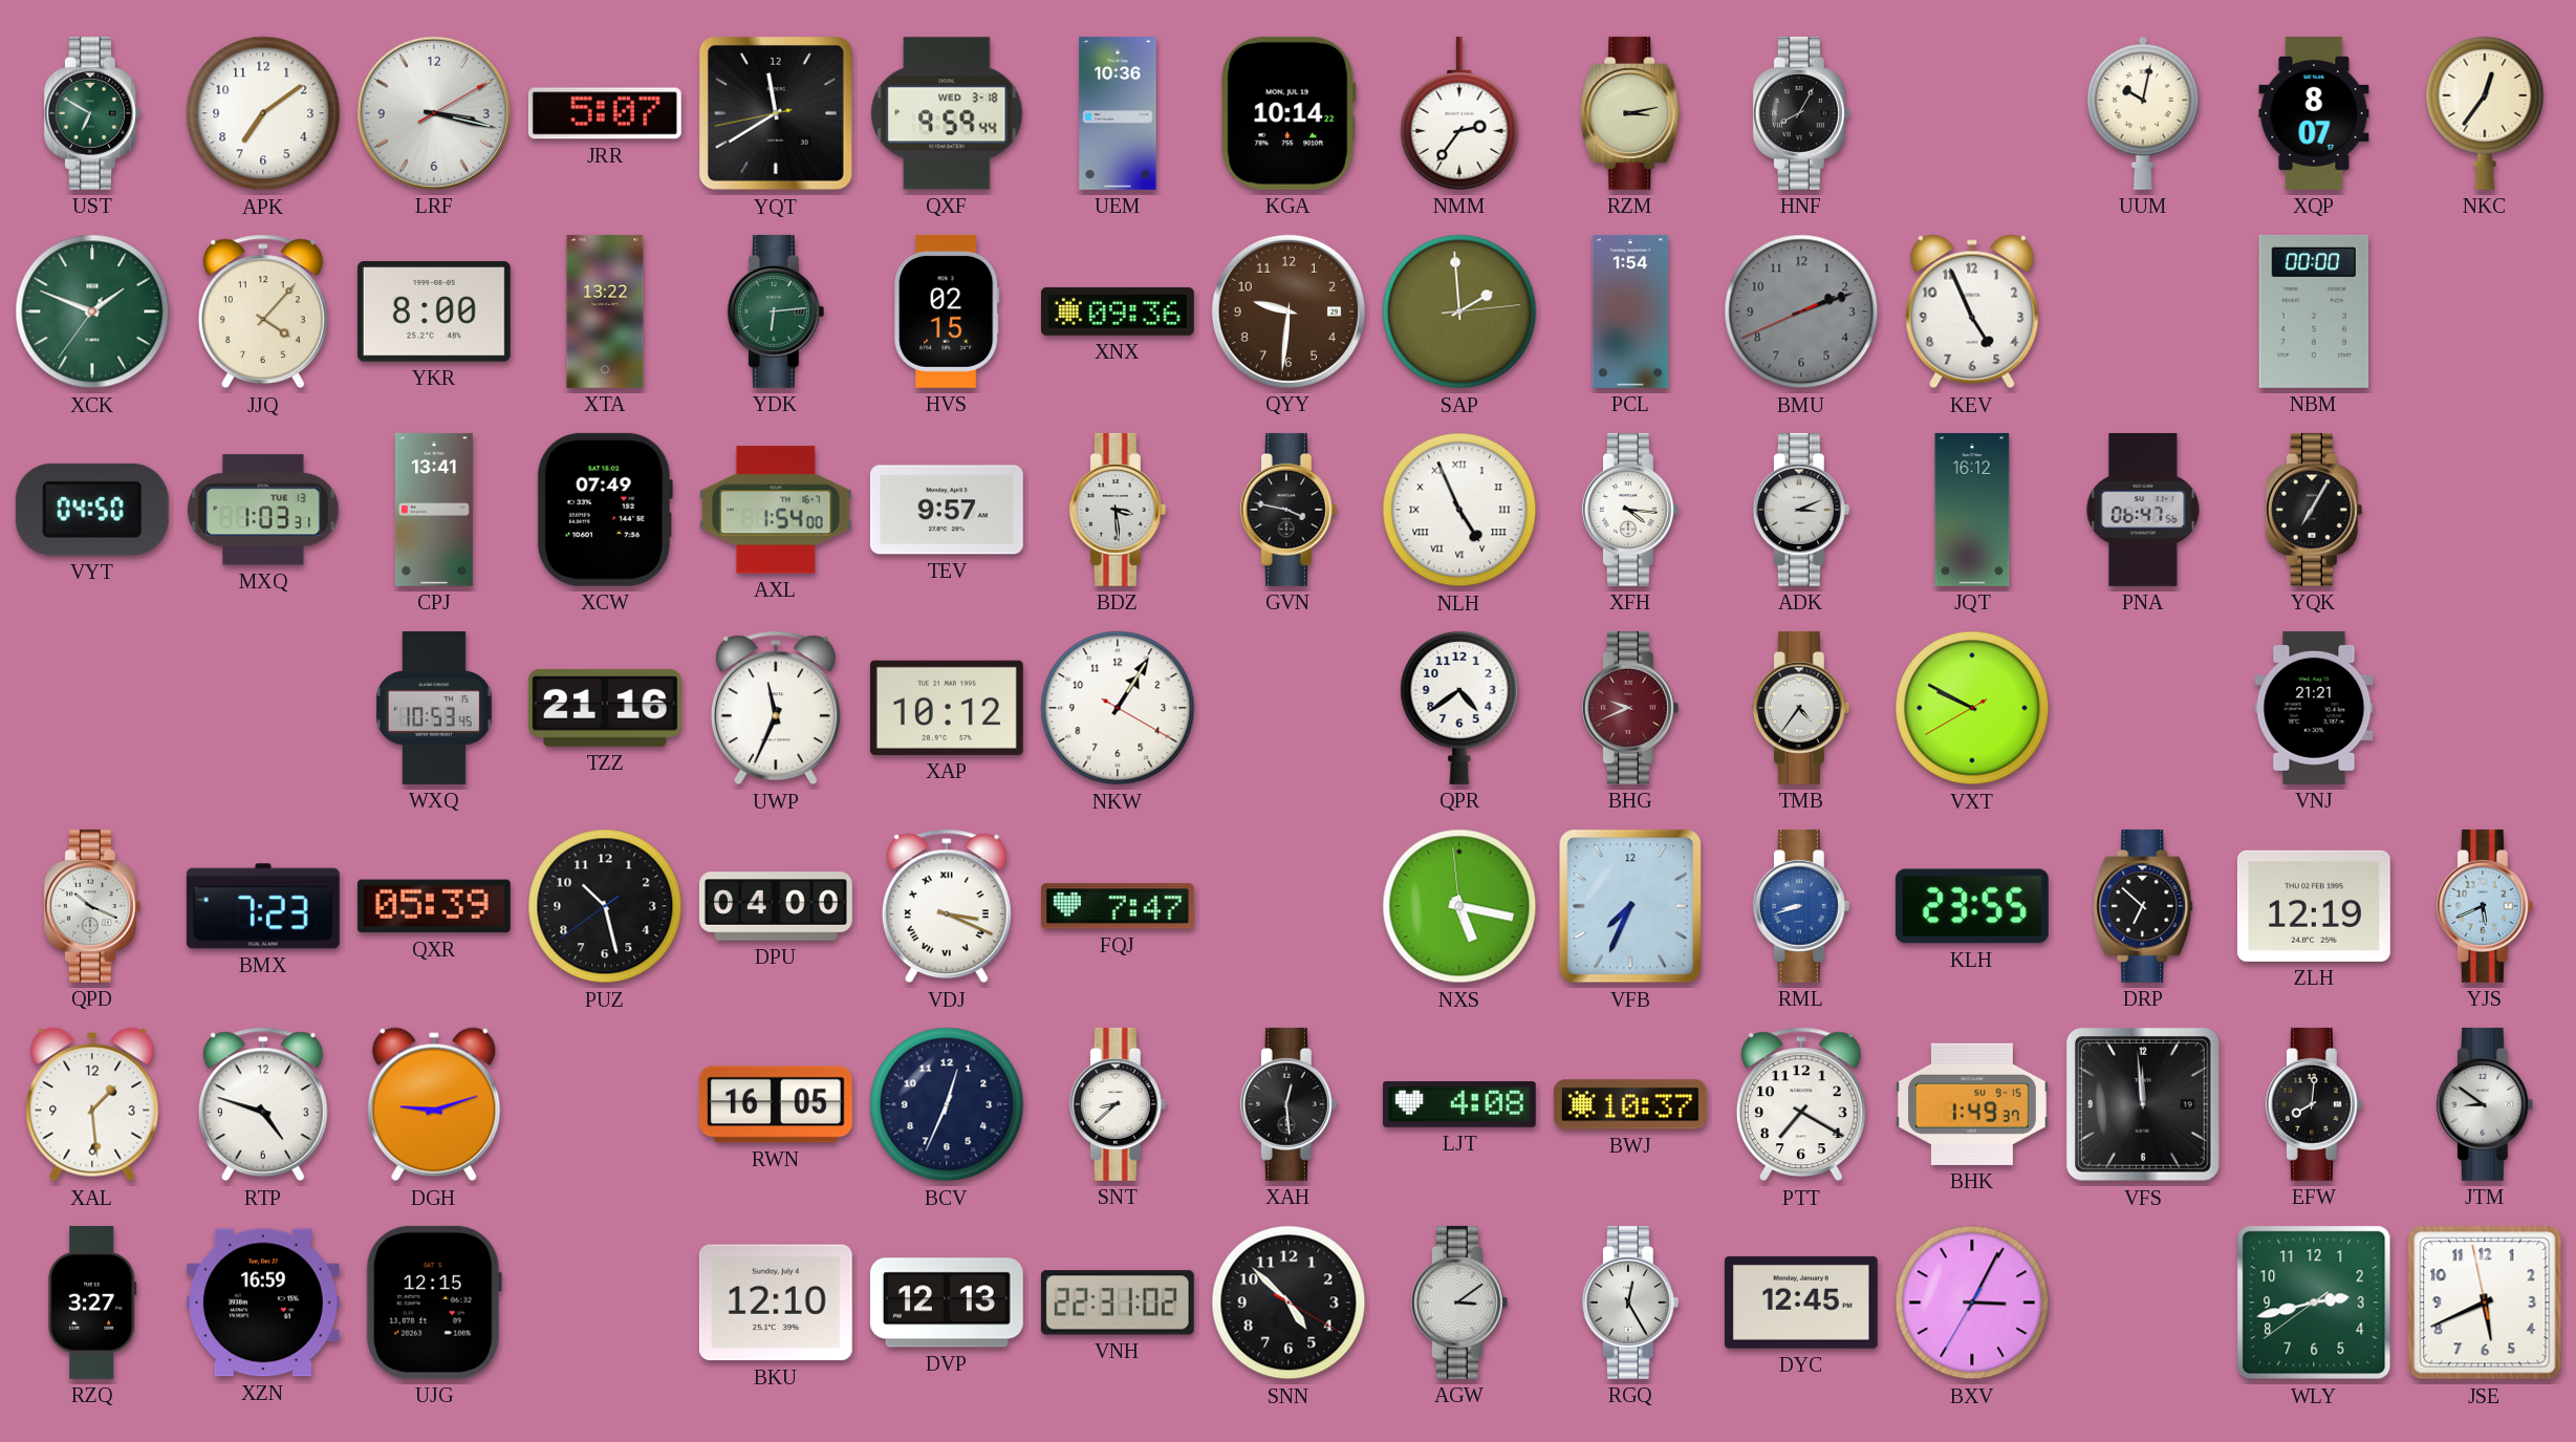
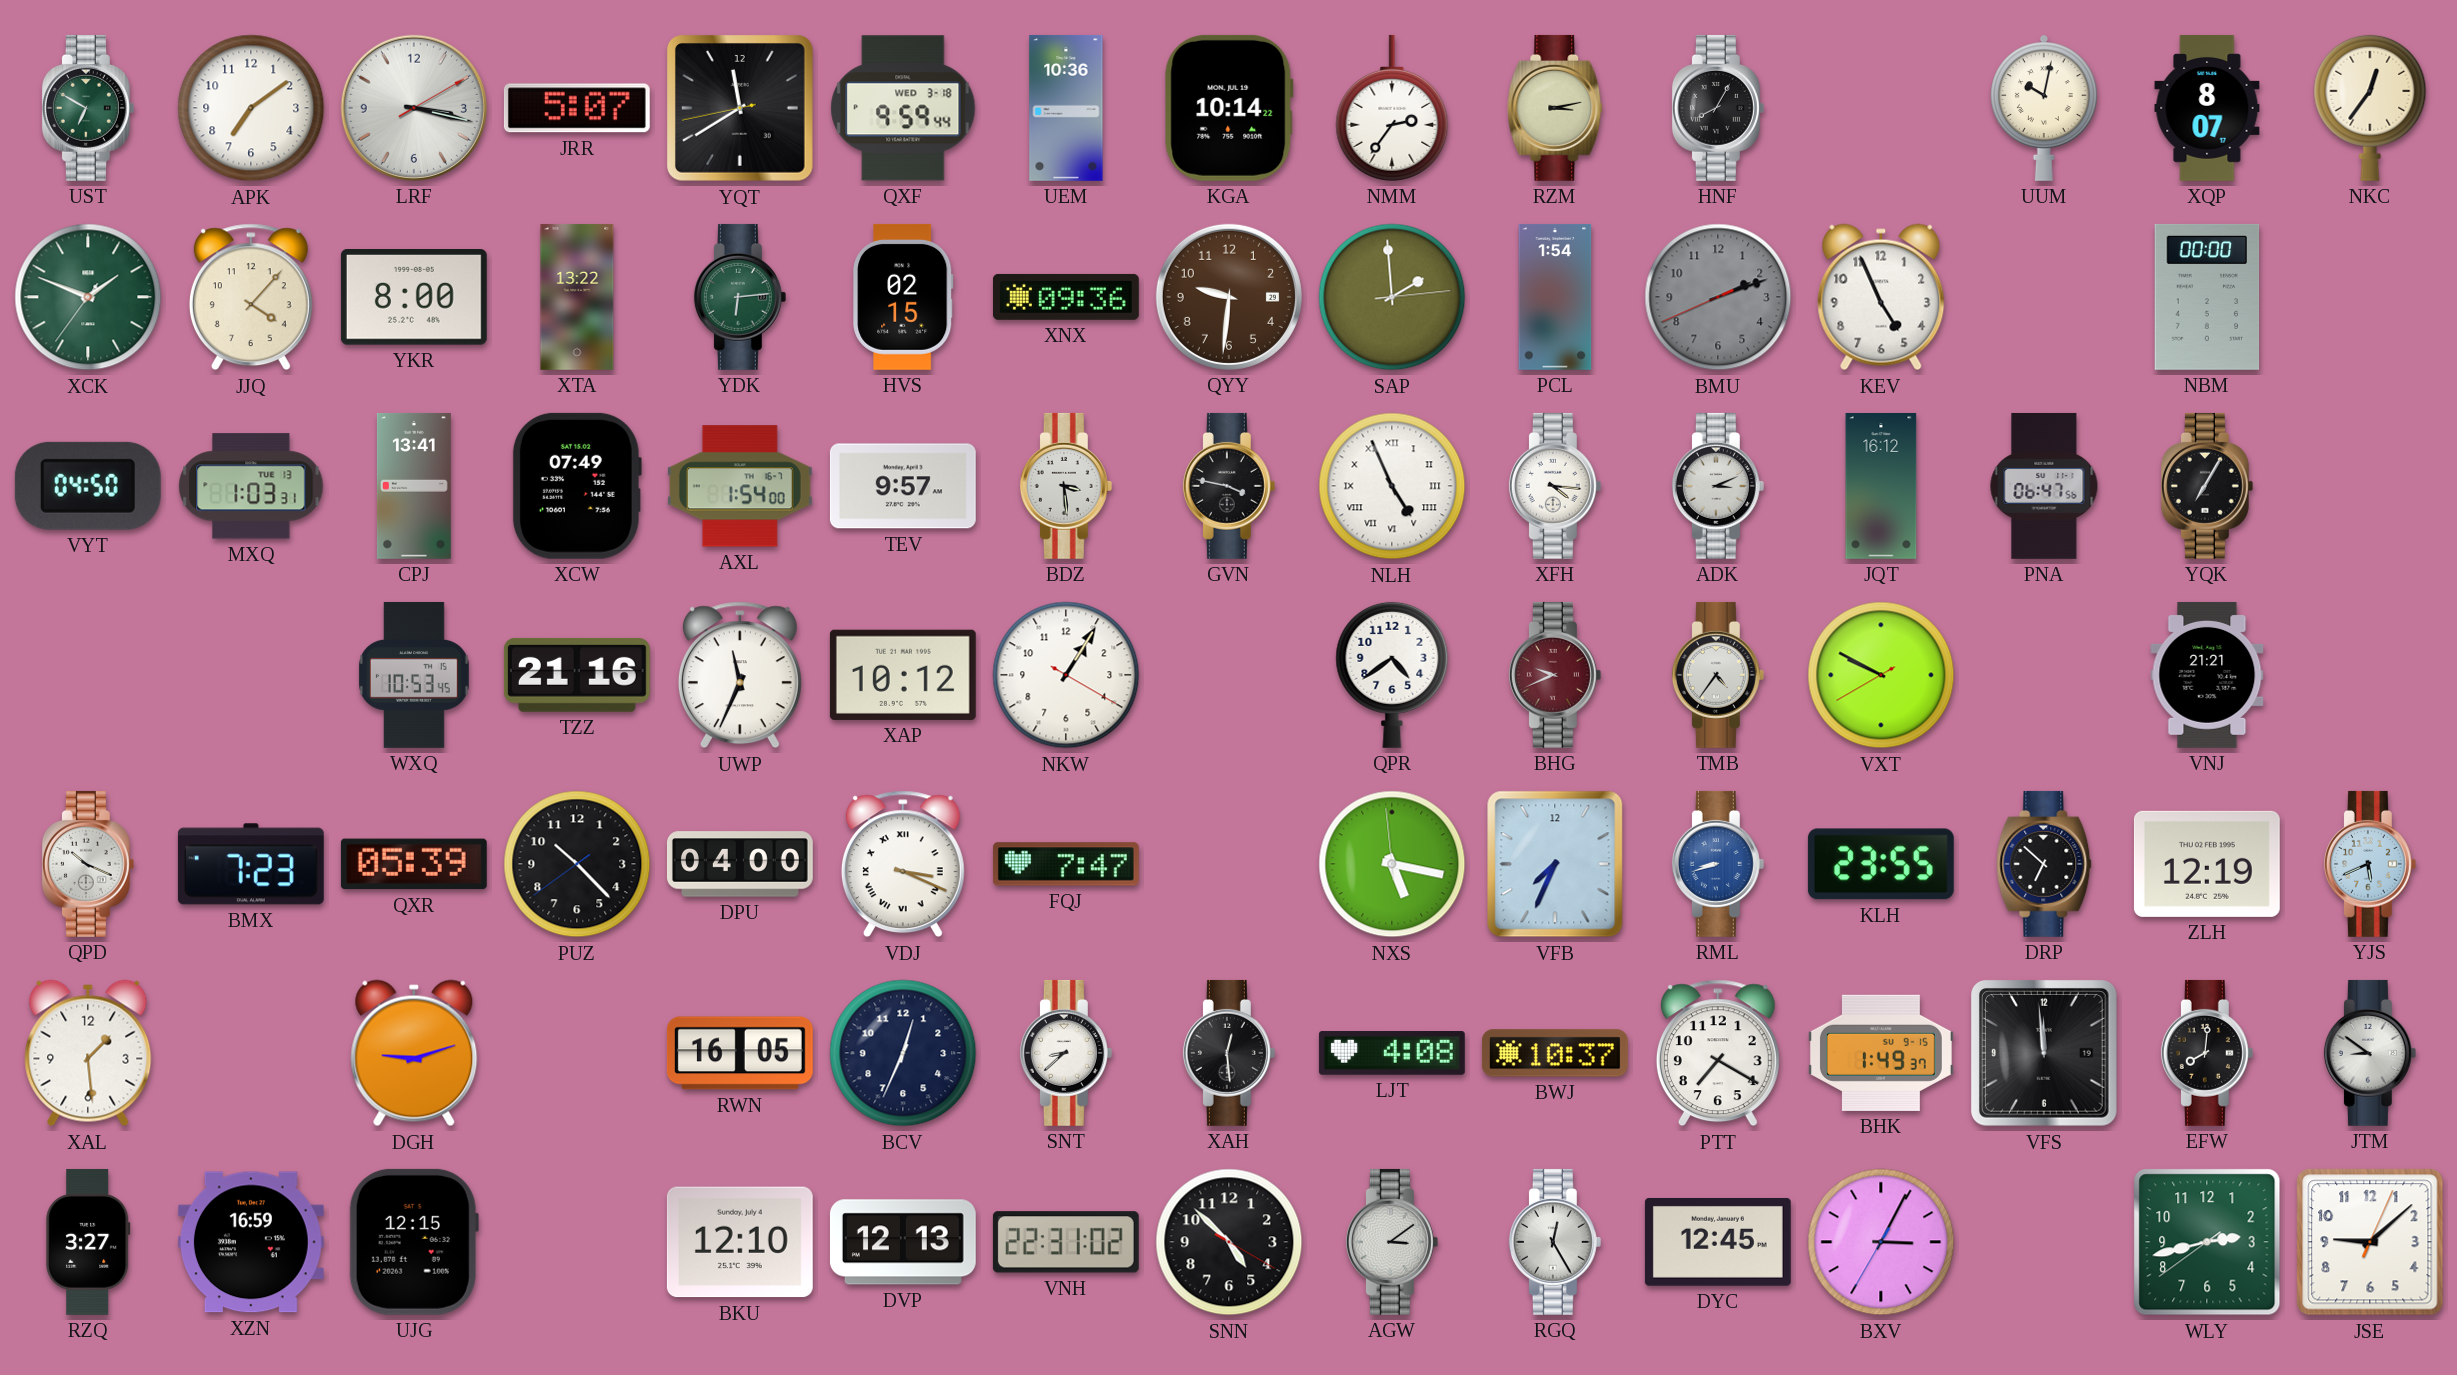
PUZ: 10:27 -> 10:22
RTP: 4:48 -> none
JSE: 5:40 -> 9:08
